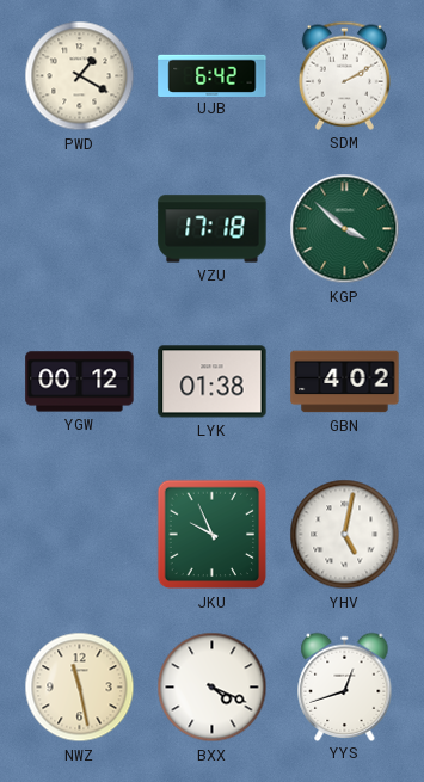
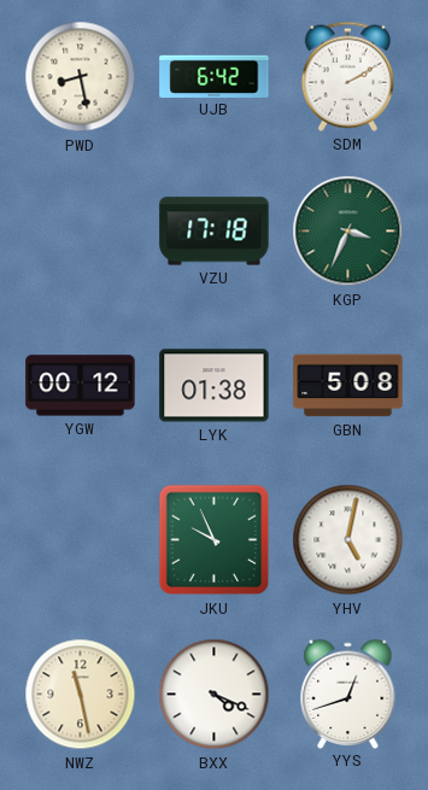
PWD: 1:20 -> 8:28
KGP: 3:52 -> 3:34
GBN: 4:02 -> 5:08
